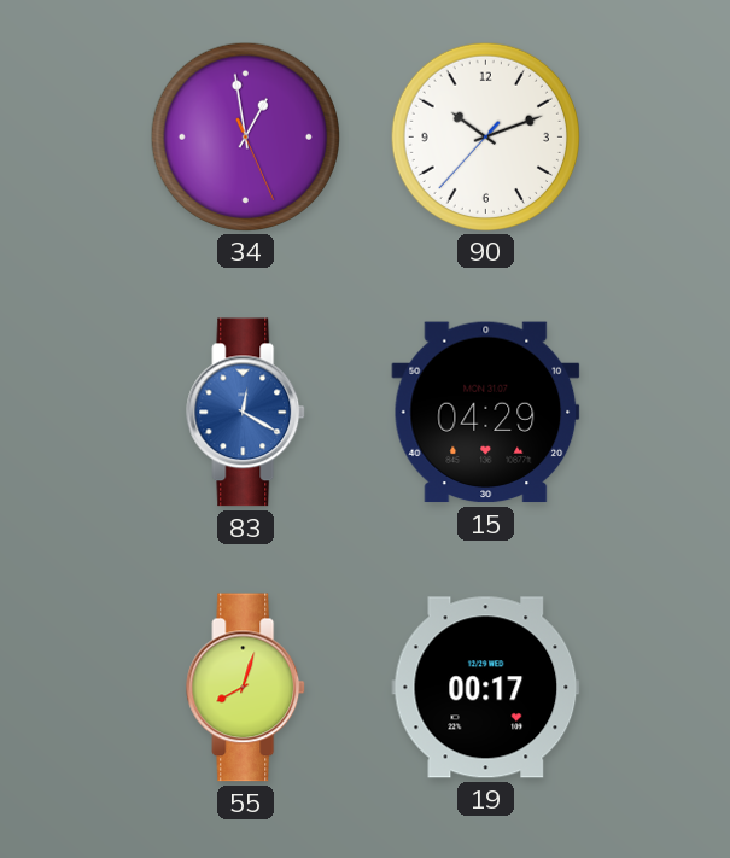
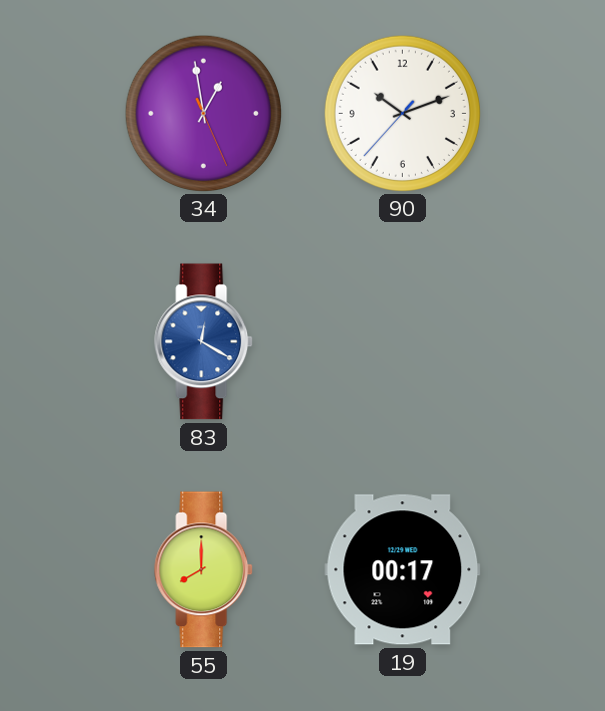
15: 04:29 -> none
55: 8:03 -> 8:00
